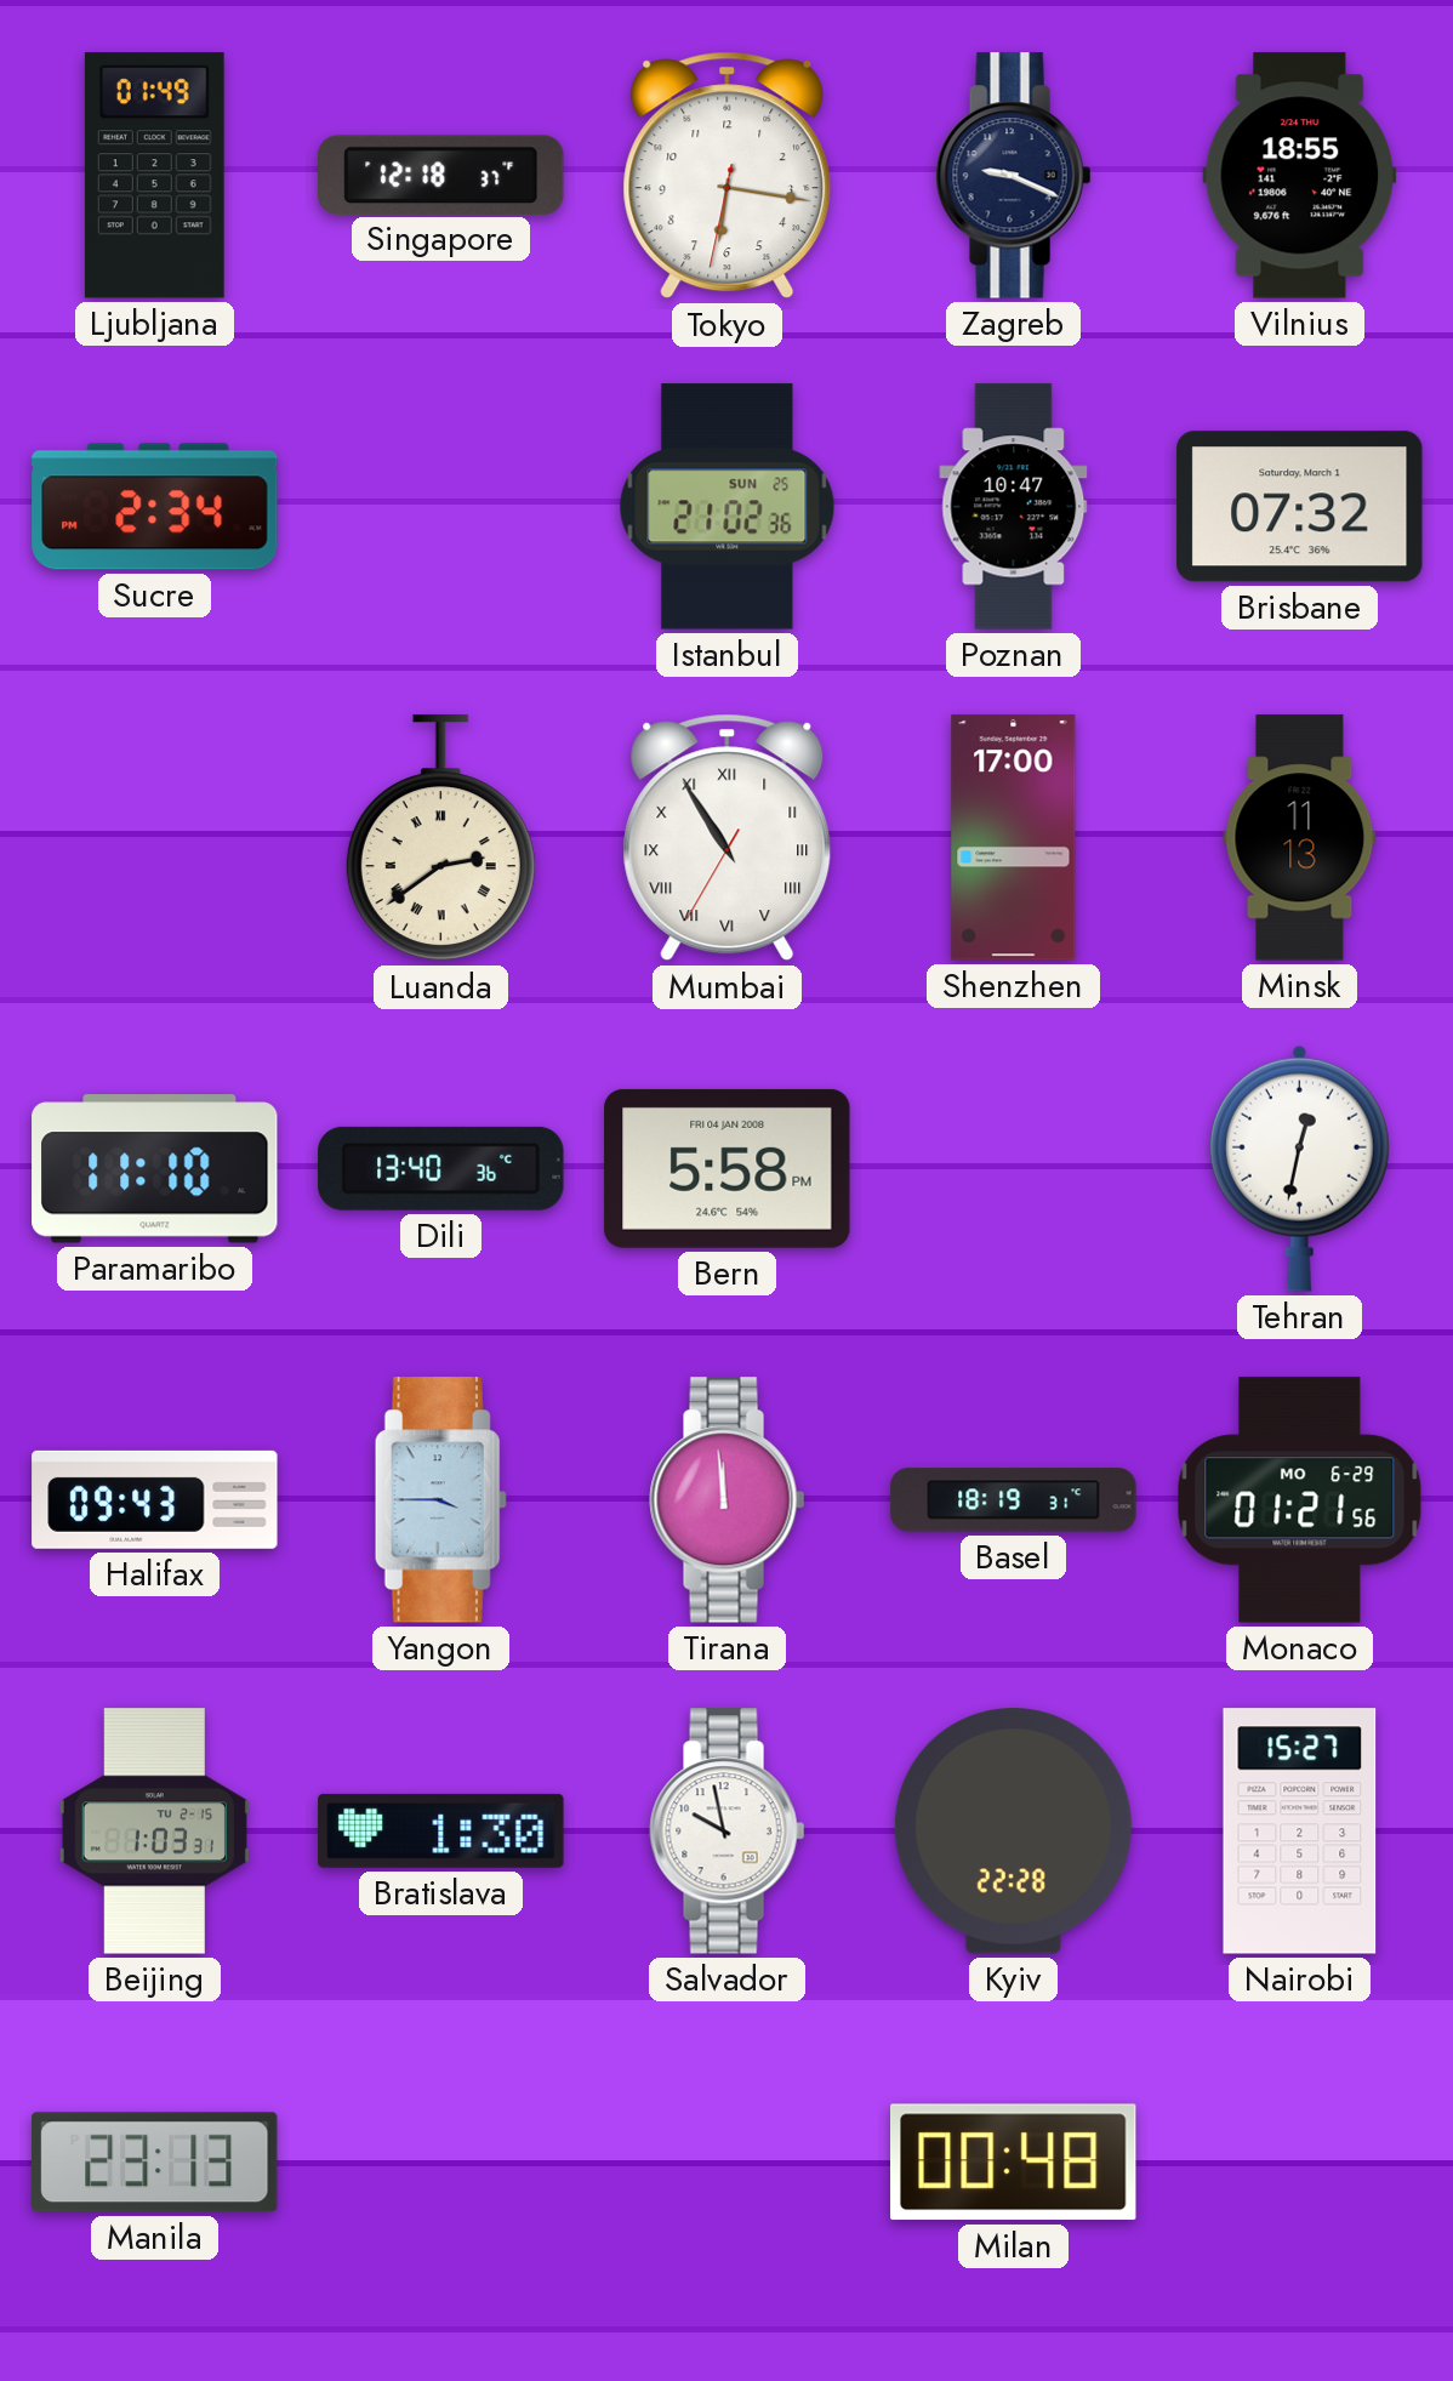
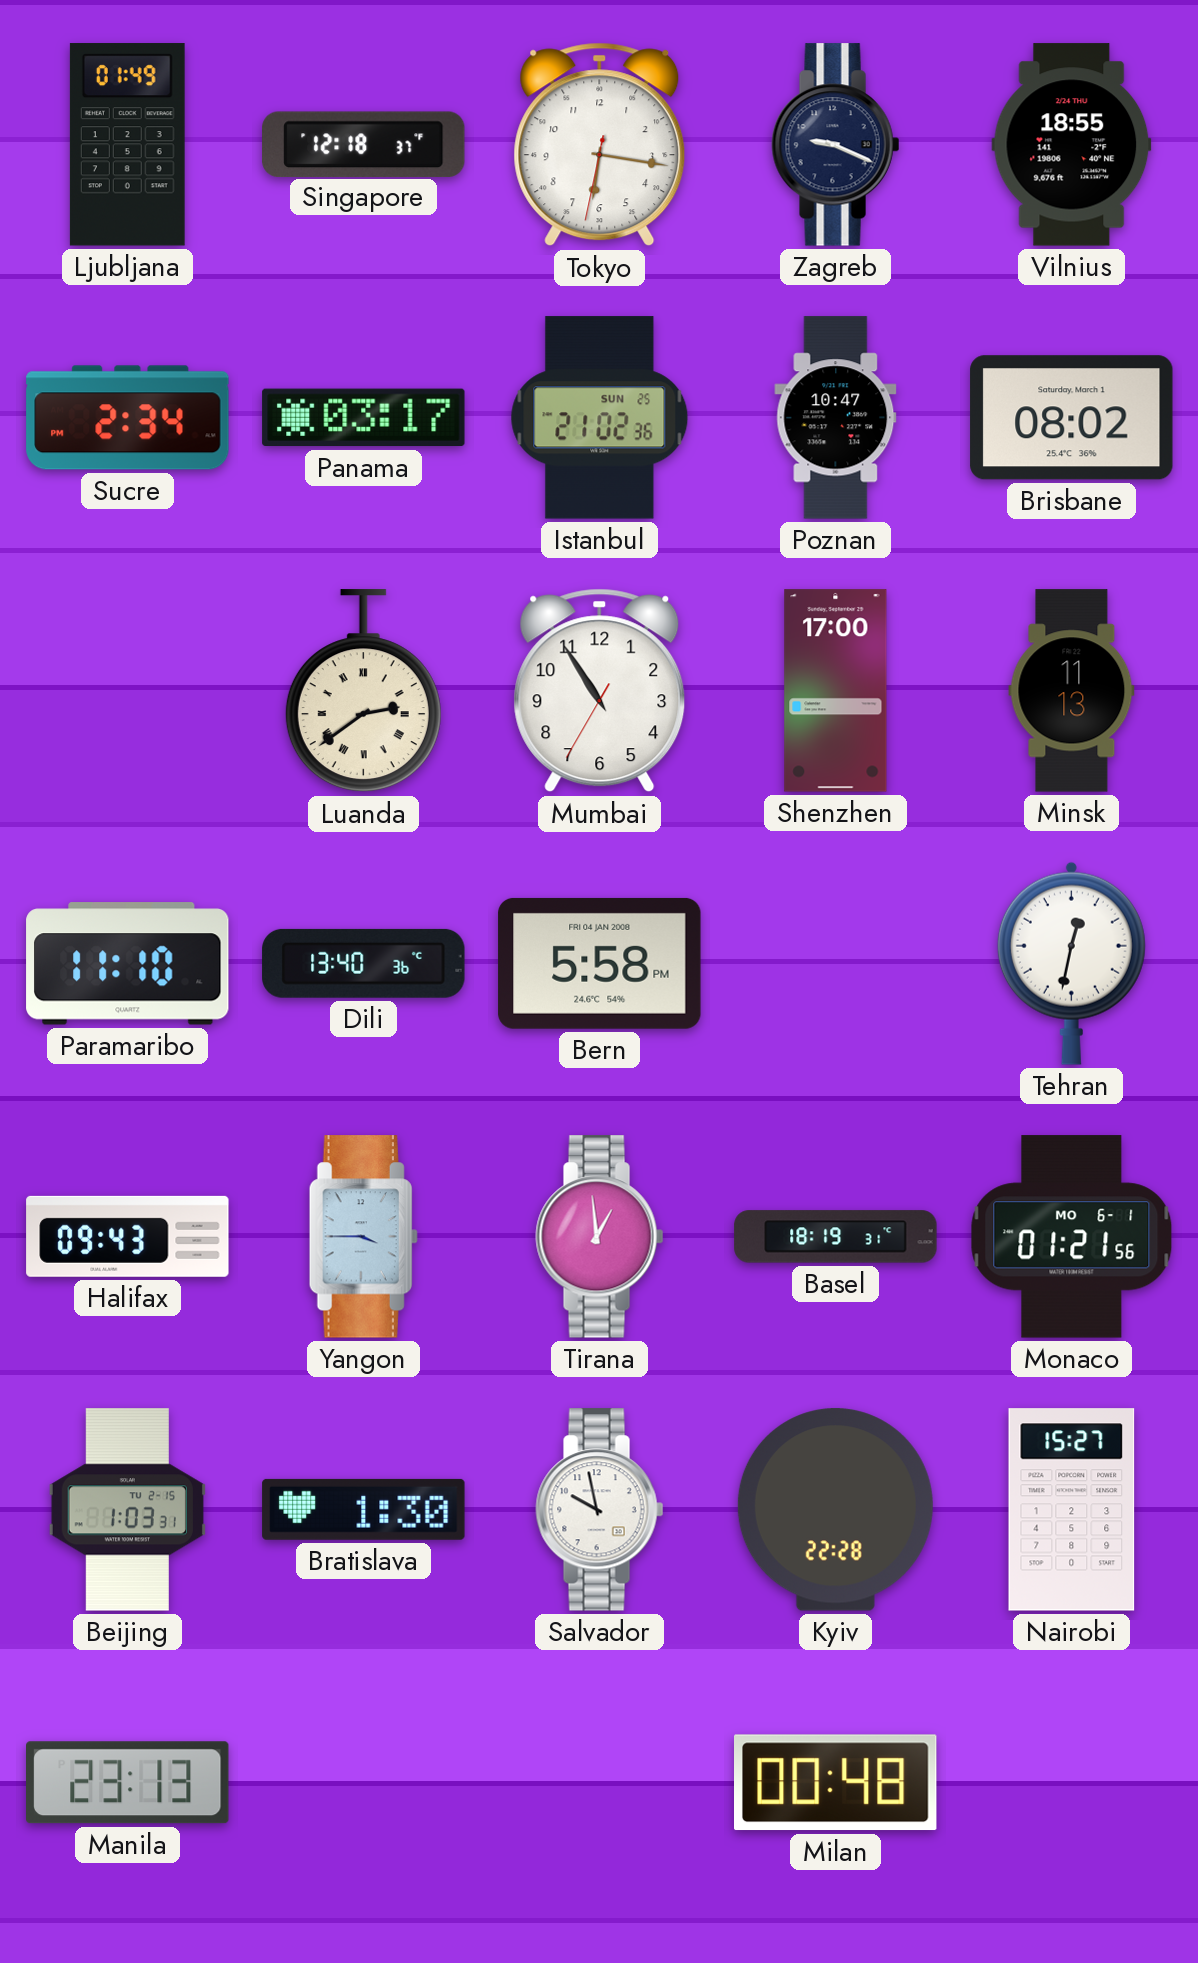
Panama: none -> 03:17
Brisbane: 07:32 -> 08:02
Mumbai numerals: Roman -> Arabic
Tirana: 11:59 -> 12:59
Monaco date: MO 6-29 -> MO 6-1
